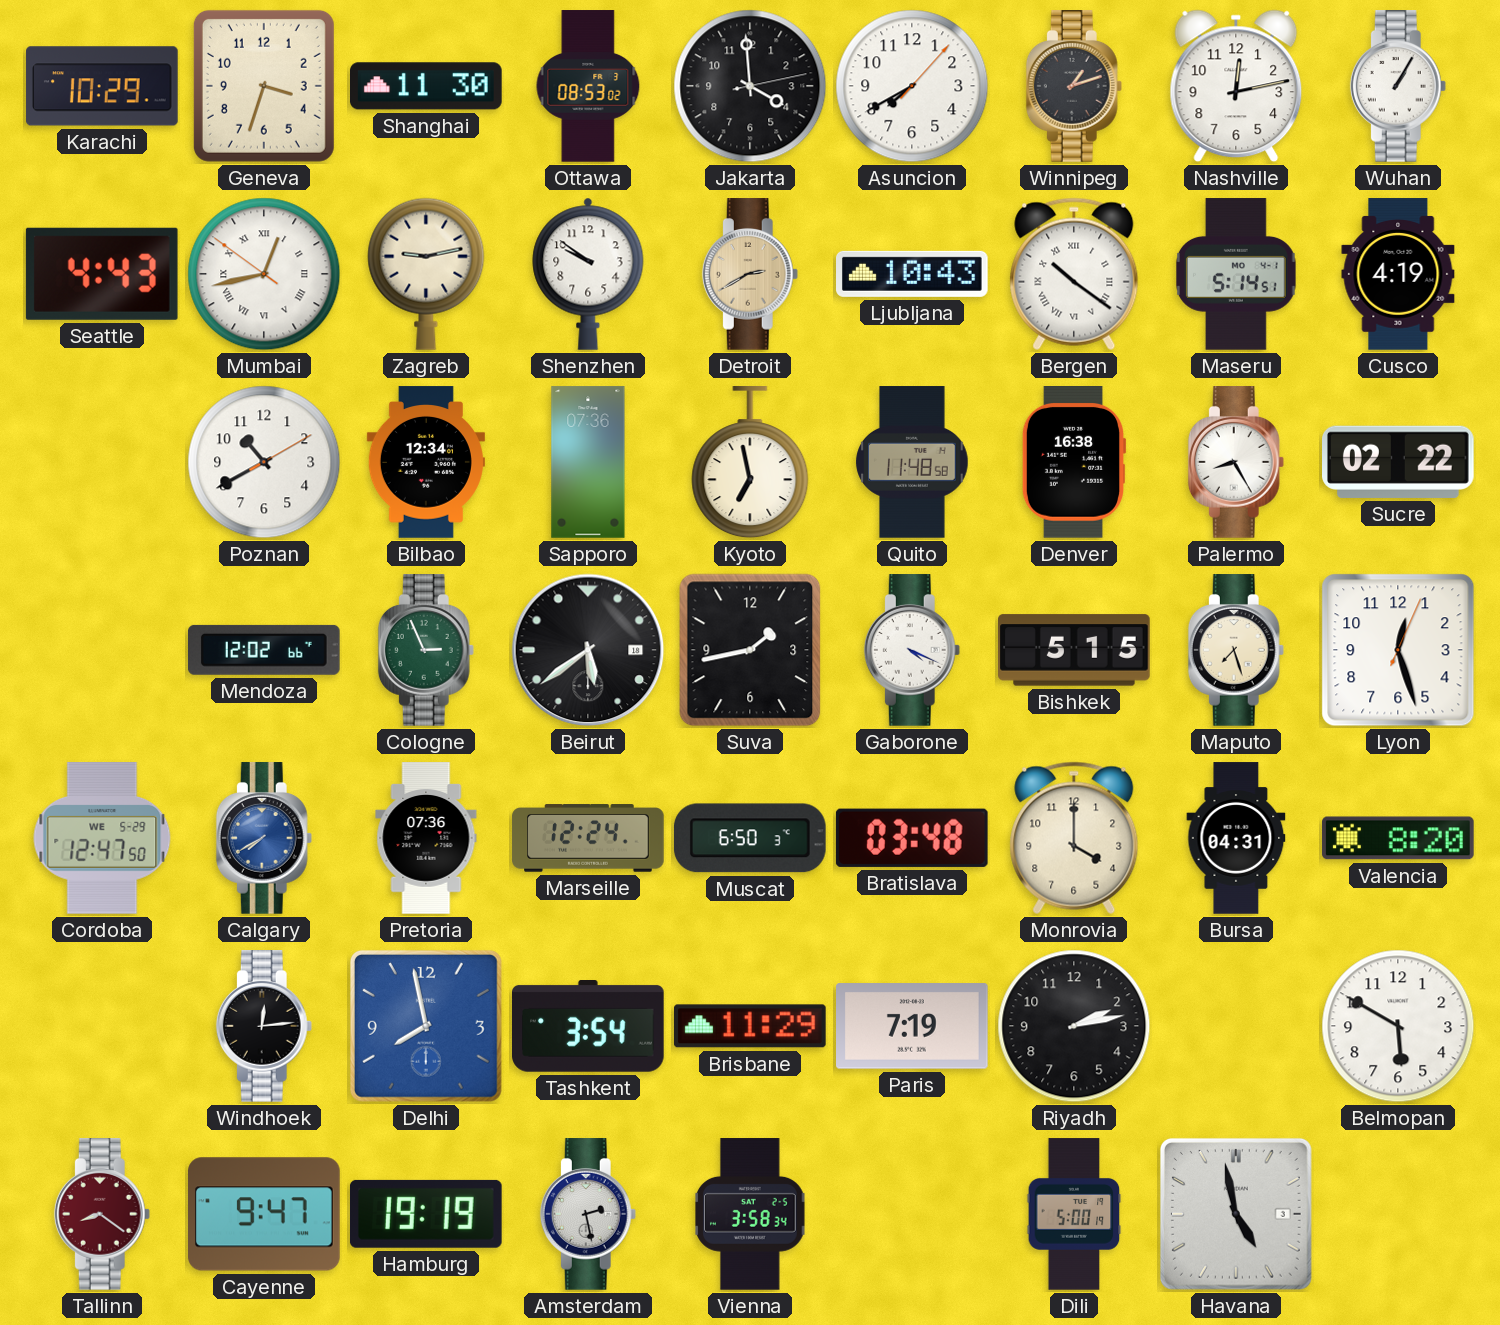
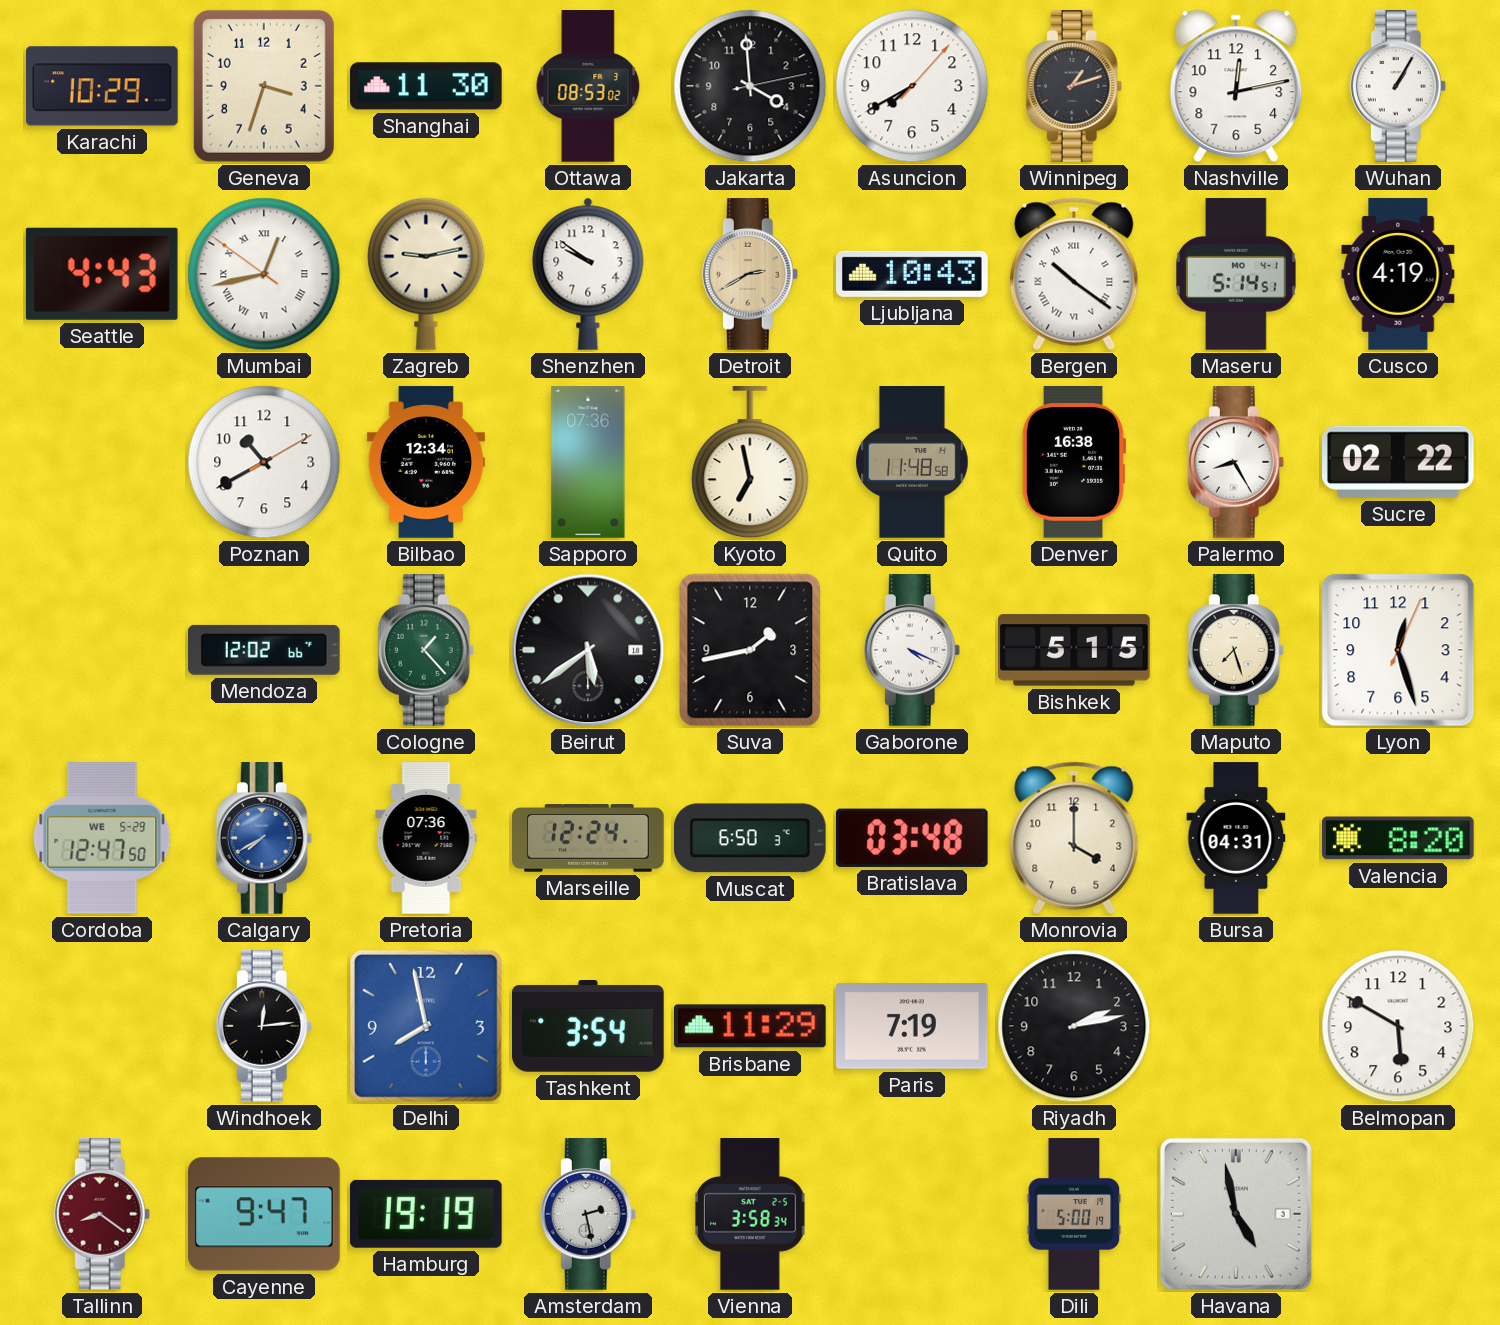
Cologne: 2:56 -> 1:23
